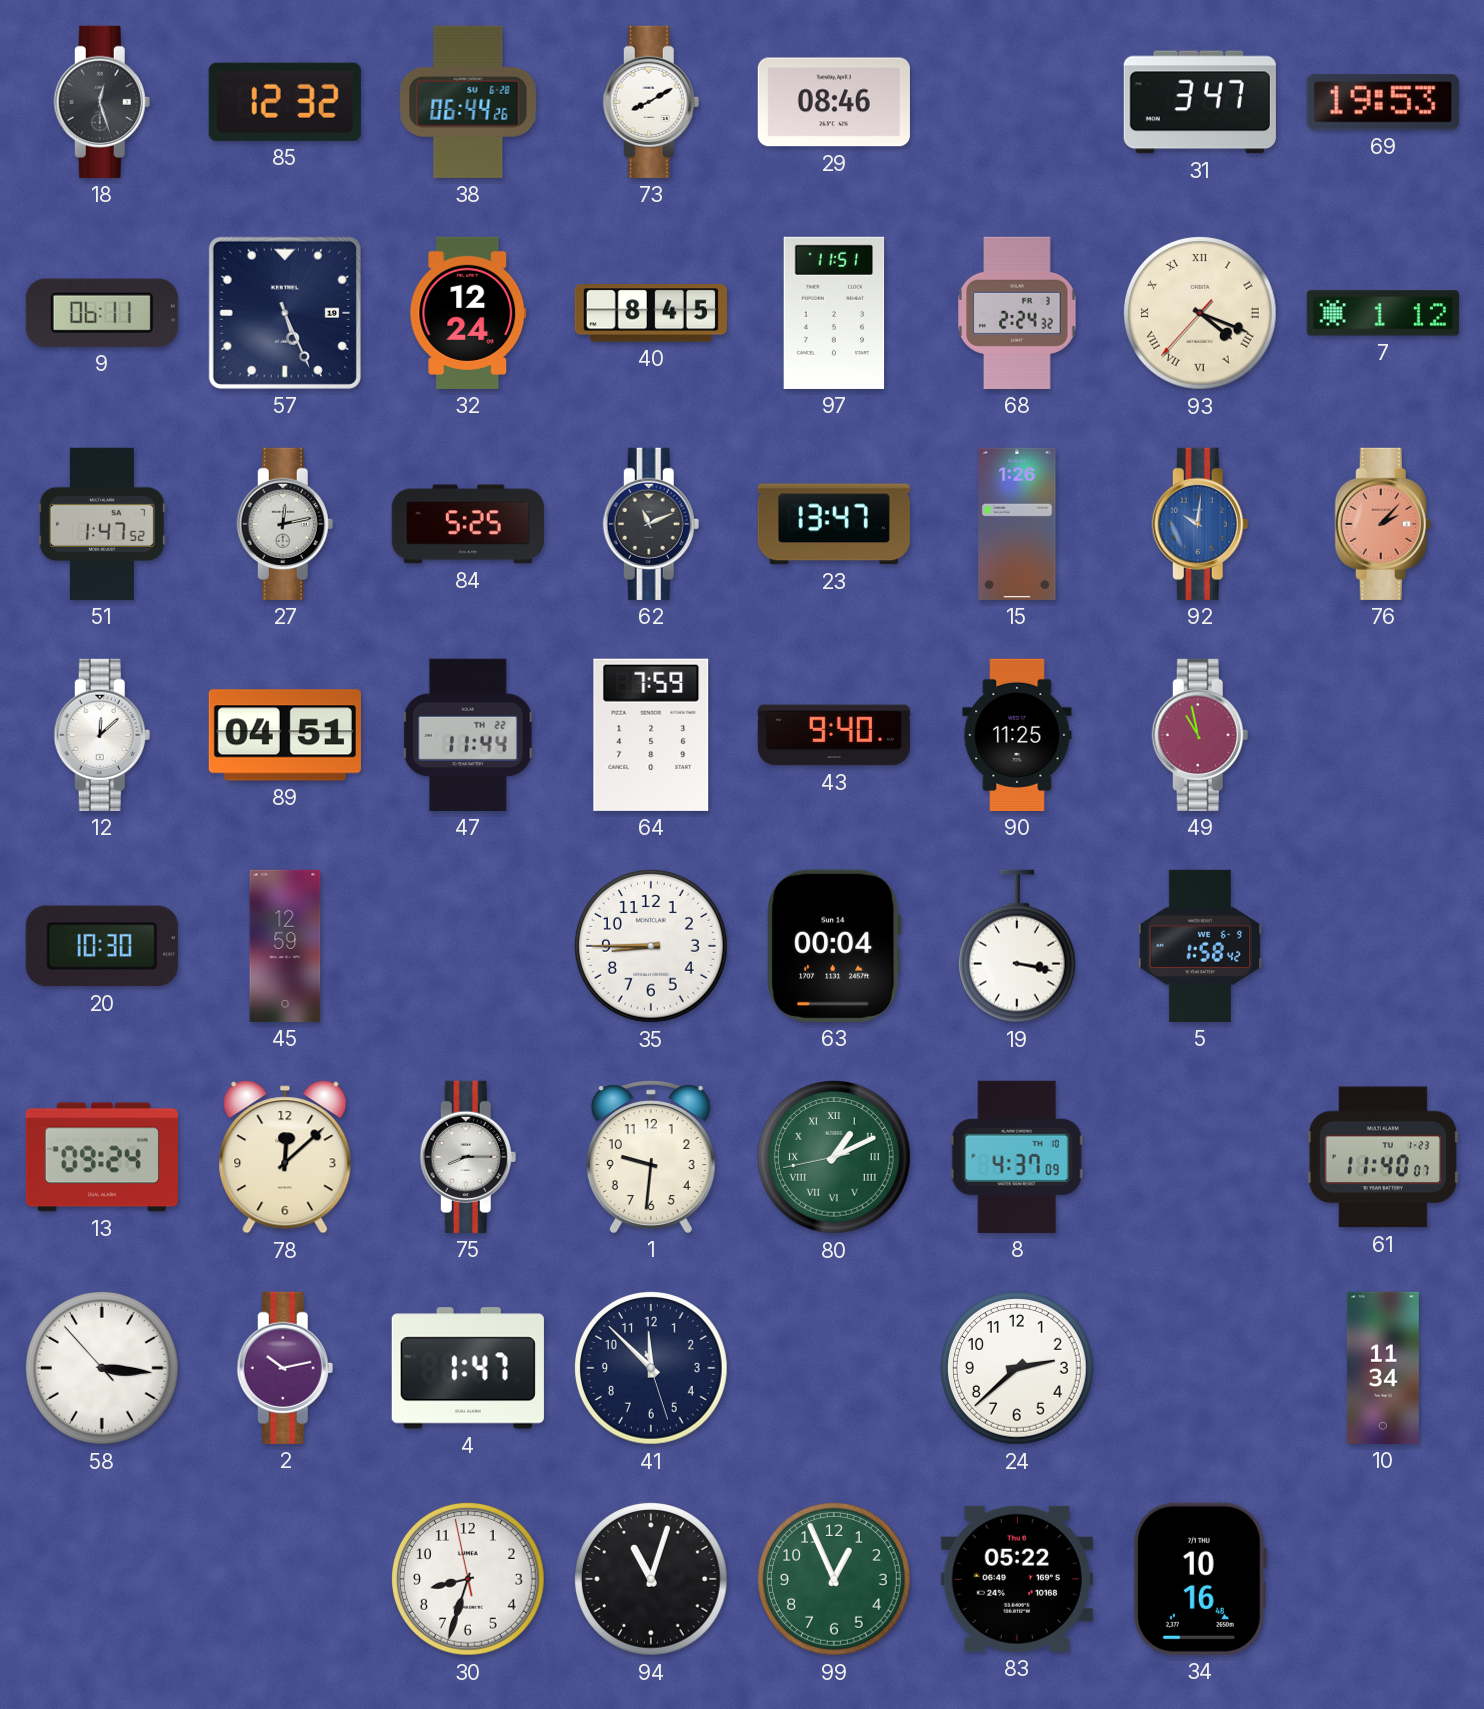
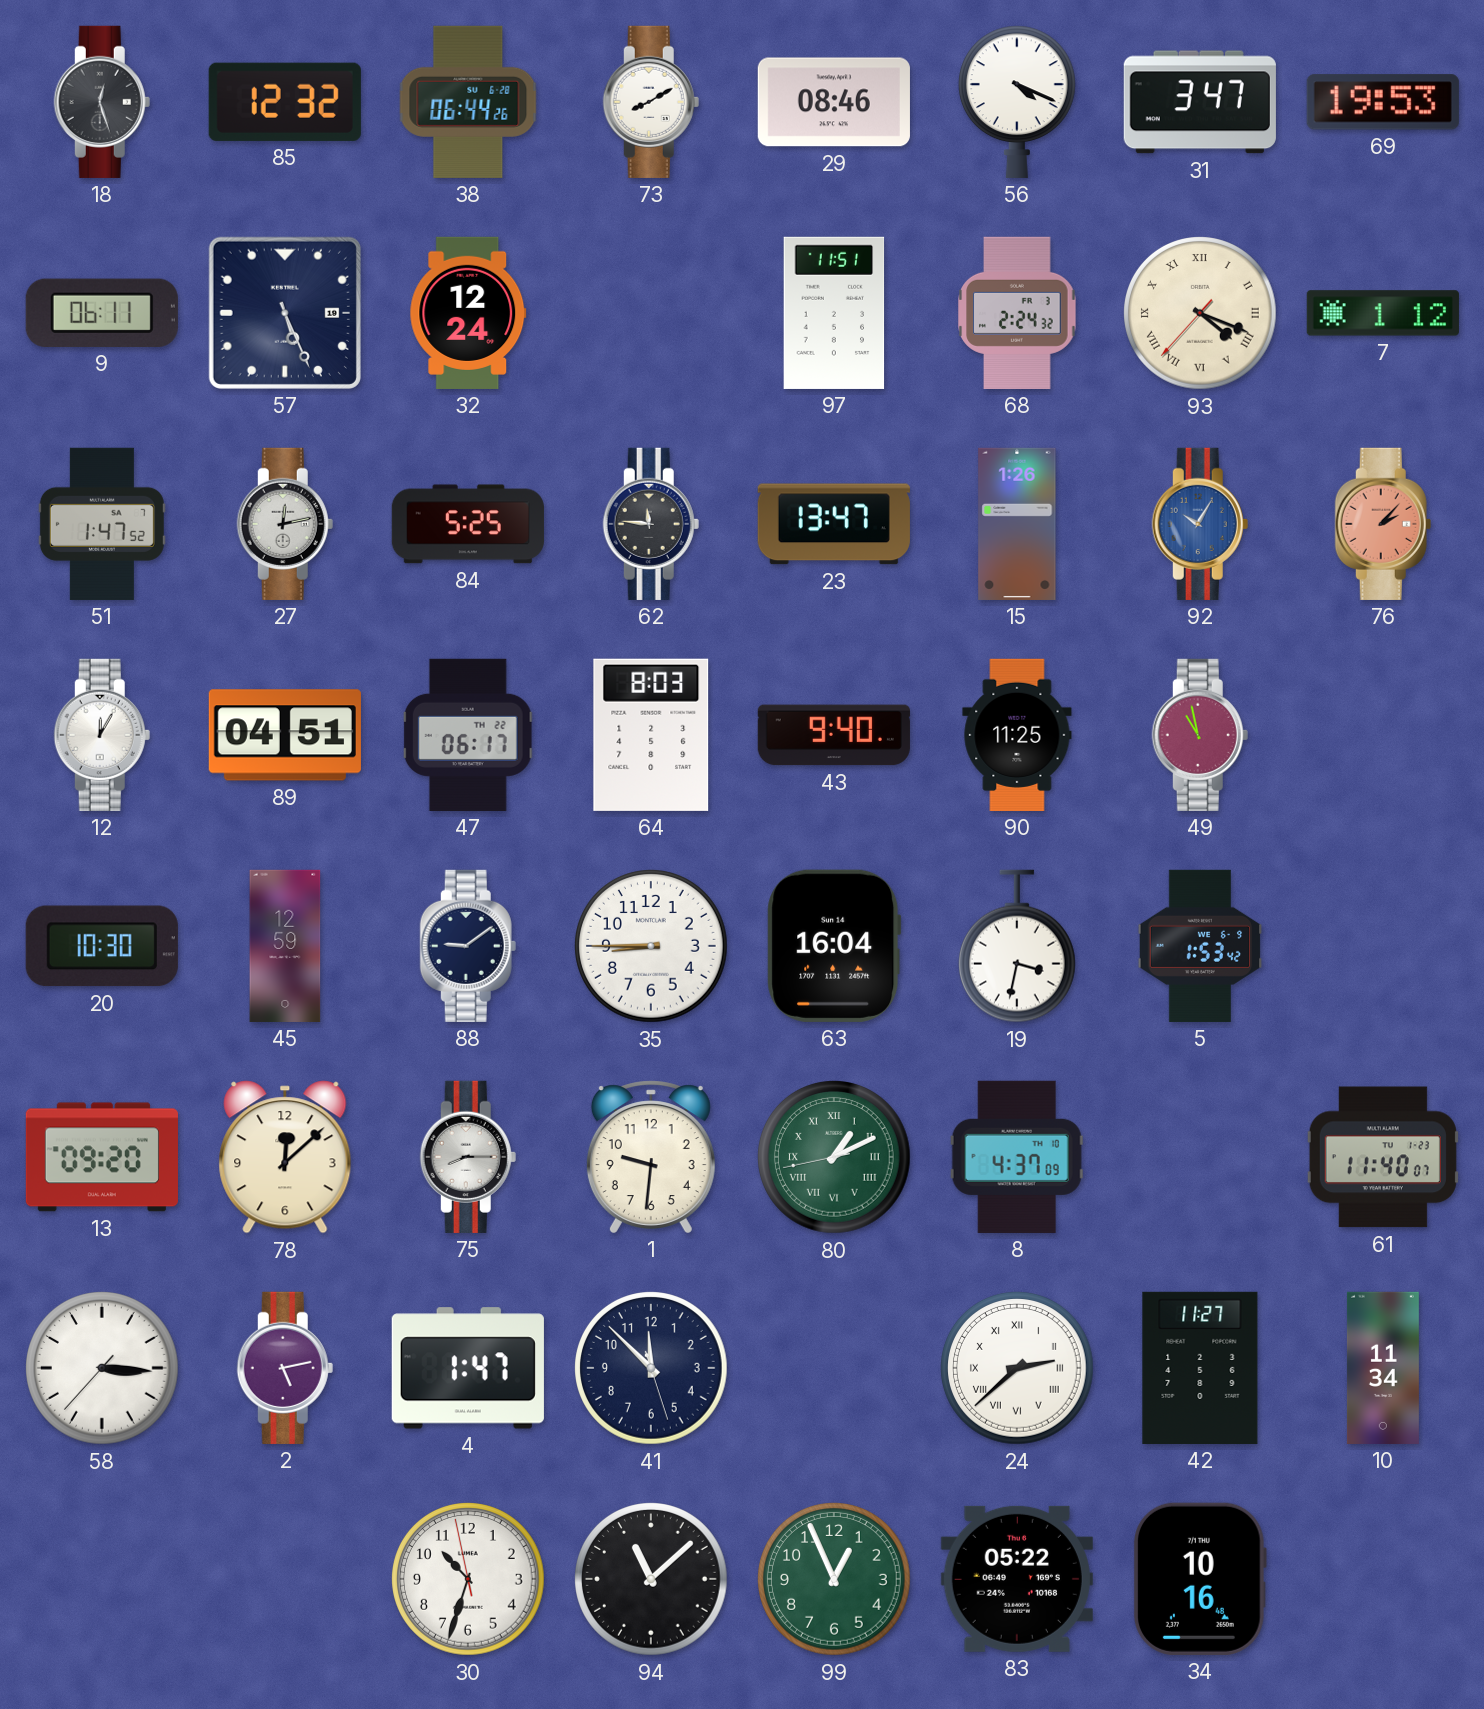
56: none -> 4:19
40: 8:45 -> none
62: 11:11 -> 11:46
92: 10:01 -> 10:05
12: 12:08 -> 12:05
47: 11:44 -> 06:17
64: 7:59 -> 8:03
88: none -> 9:09
63: 00:04 -> 16:04
19: 3:17 -> 3:32
5: 1:58 -> 1:53
13: 09:24 -> 09:20
58: 3:15:53 -> 3:15:37
2: 10:13 -> 5:13
24 numerals: Arabic -> Roman
42: none -> 11:27
30: 8:32 -> 10:32
94: 11:03 -> 11:08
